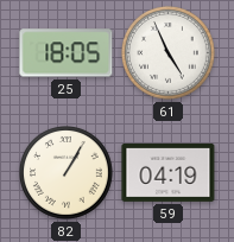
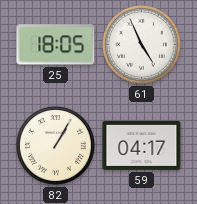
59: 04:19 -> 04:17
